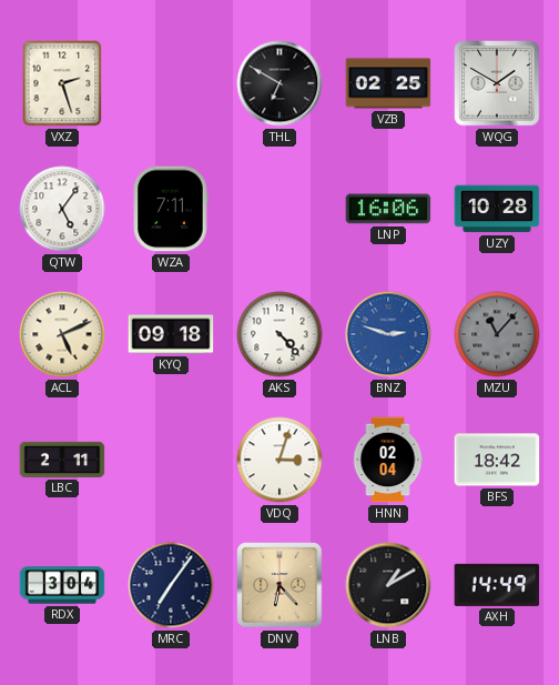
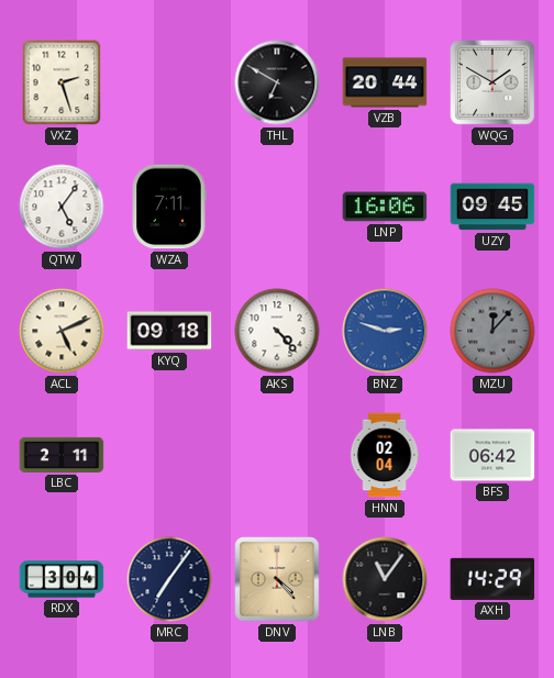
VZB: 02:25 -> 20:44
UZY: 10:28 -> 09:45
MZU: 11:07 -> 12:07
VDQ: 3:03 -> none
BFS: 18:42 -> 06:42
DNV: 6:23 -> 4:23
LNB: 1:10 -> 11:06
AXH: 14:49 -> 14:29
